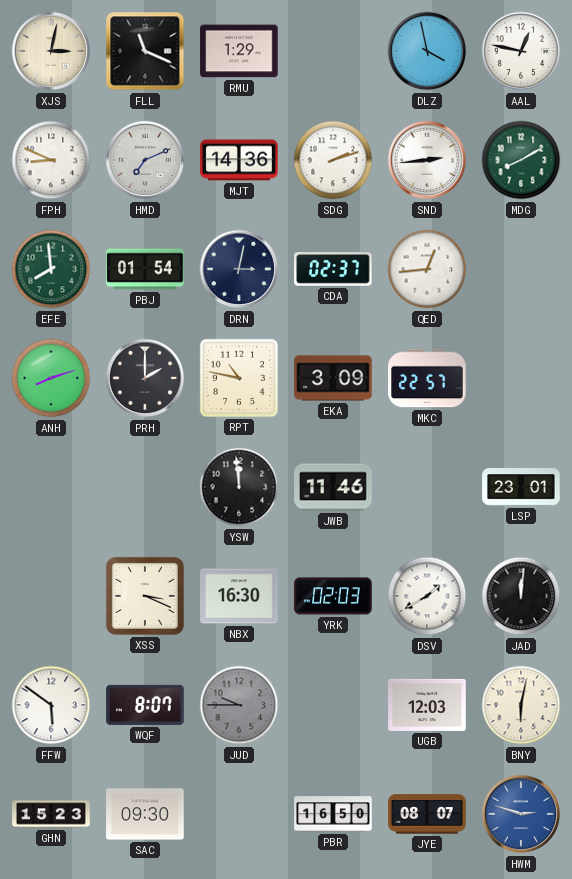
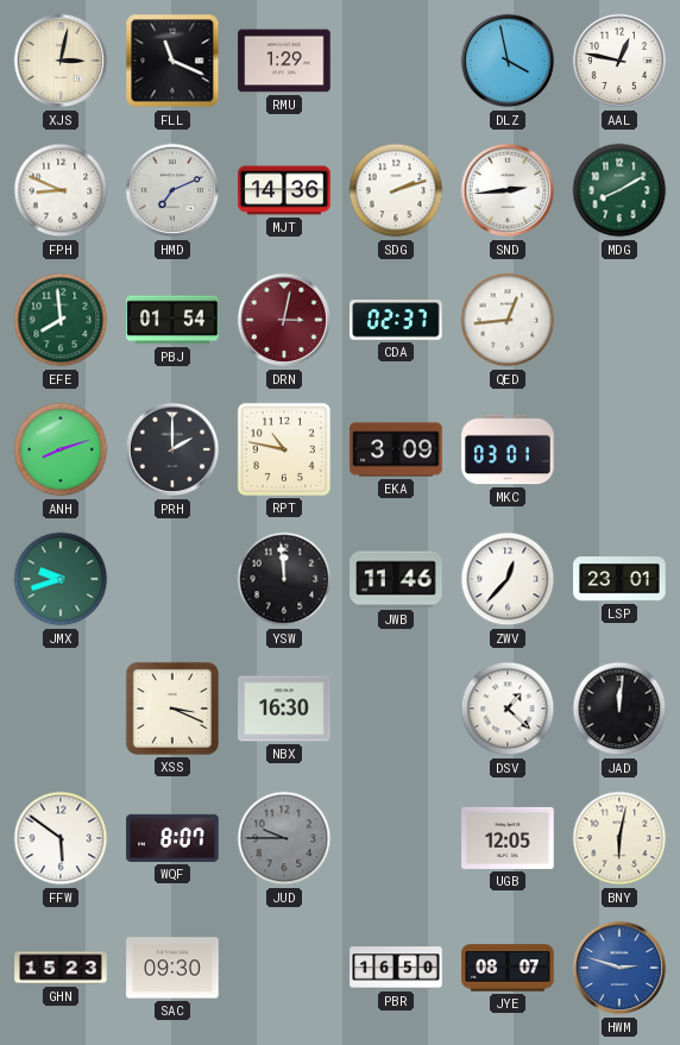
DRN dial: navy -> burgundy
MKC: 22:57 -> 03:01
JMX: none -> 9:42
ZWV: none -> 12:37
YRK: 02:03 -> none
DSV: 1:40 -> 1:22
UGB: 12:03 -> 12:05
